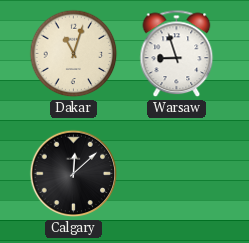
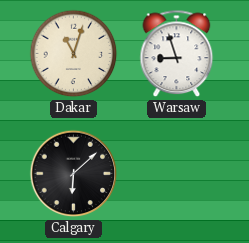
Calgary: 12:08 -> 6:08
